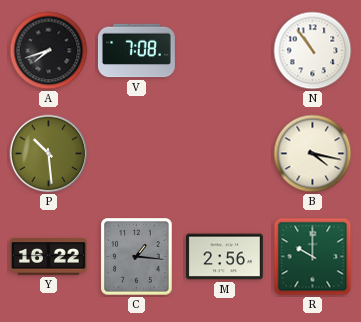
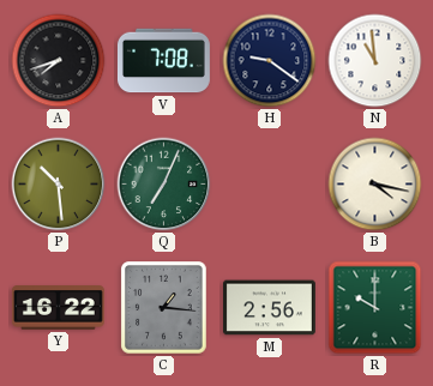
H: none -> 9:21
N: 10:54 -> 10:59
Q: none -> 7:04
